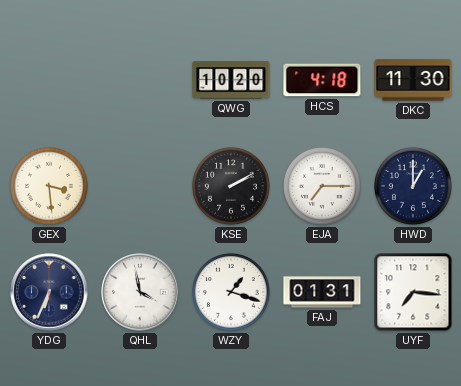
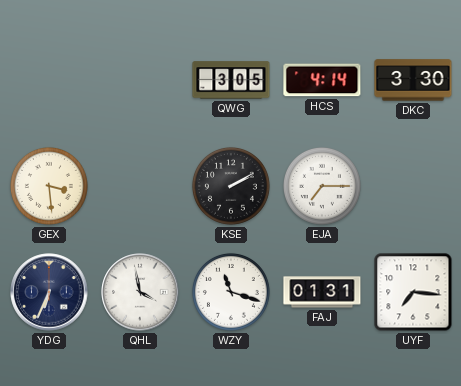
QWG: 10:20 -> 3:05
HCS: 4:18 -> 4:14
DKC: 11:30 -> 3:30
HWD: 1:00 -> none
WZY: 1:18 -> 11:18
